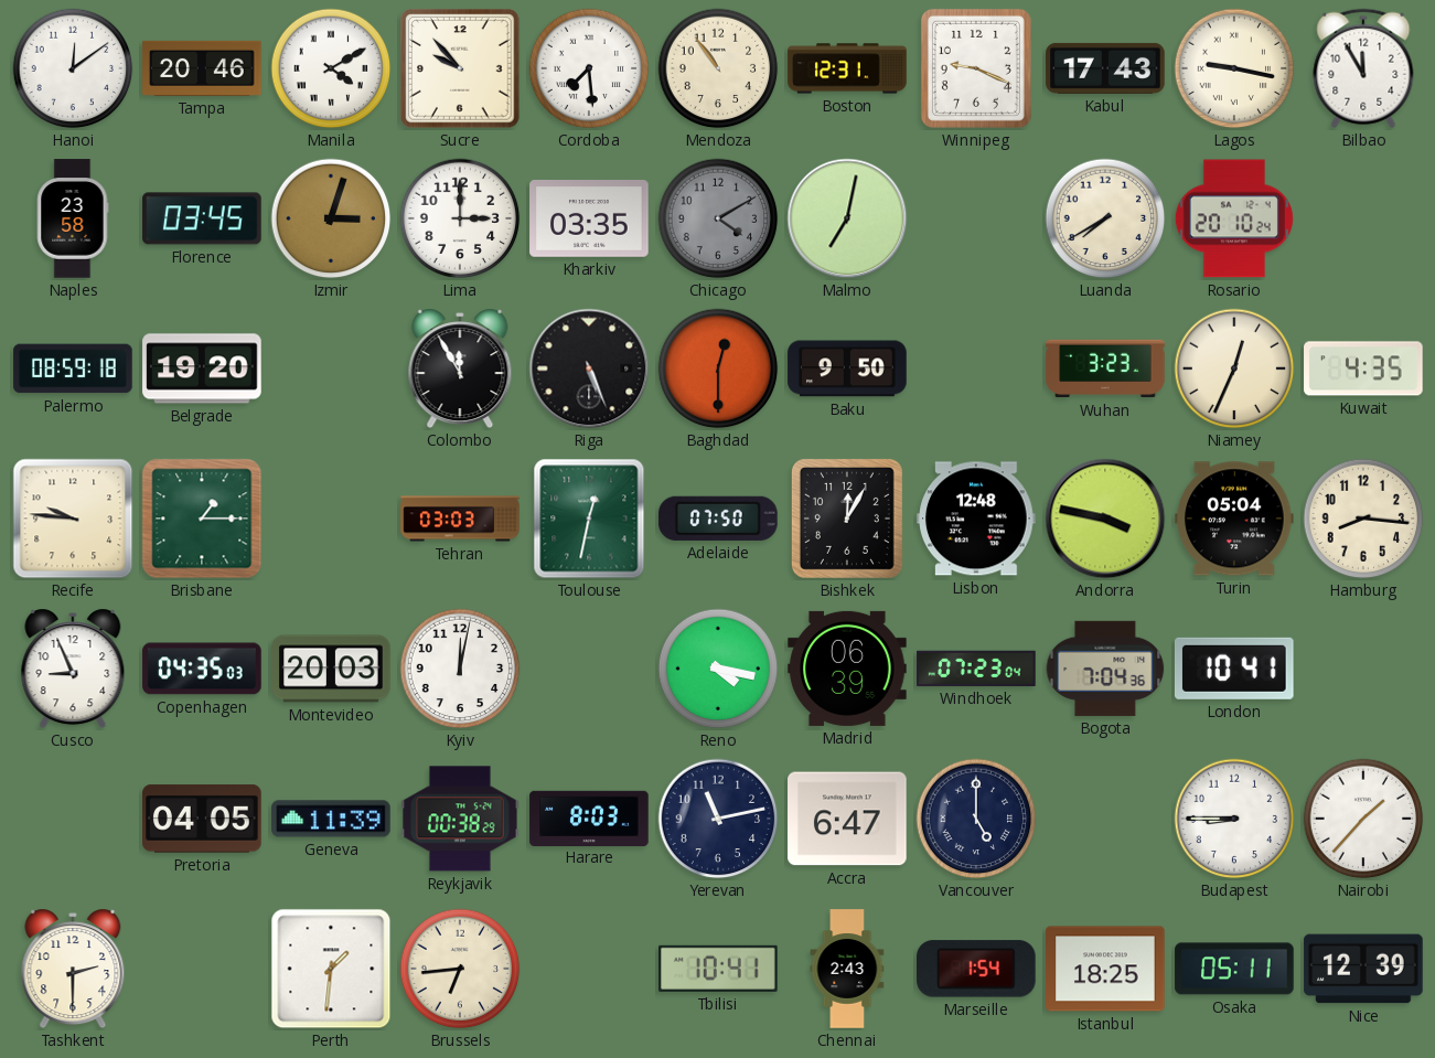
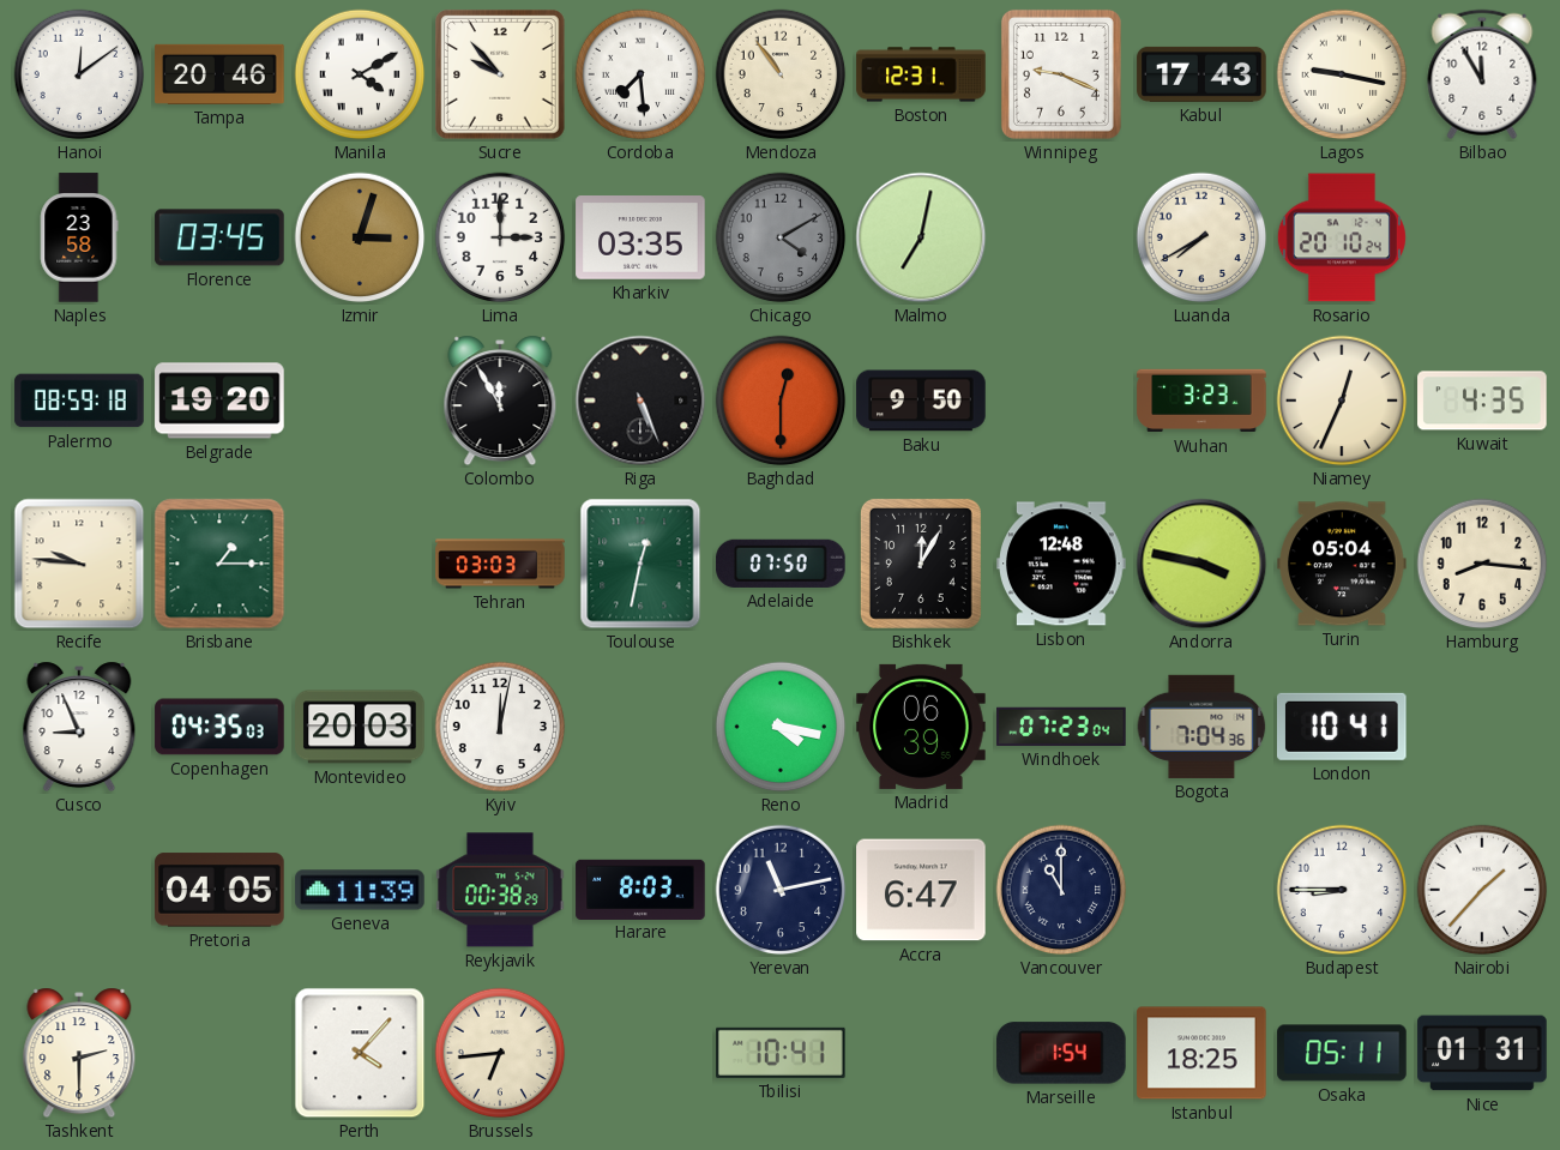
Vancouver: 5:00 -> 11:00
Perth: 1:31 -> 4:07
Chennai: 2:43 -> none
Nice: 12:39 -> 01:31
